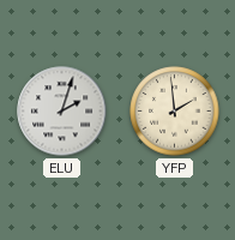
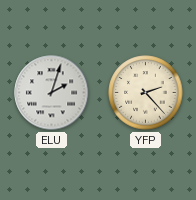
YFP: 1:59 -> 2:23
